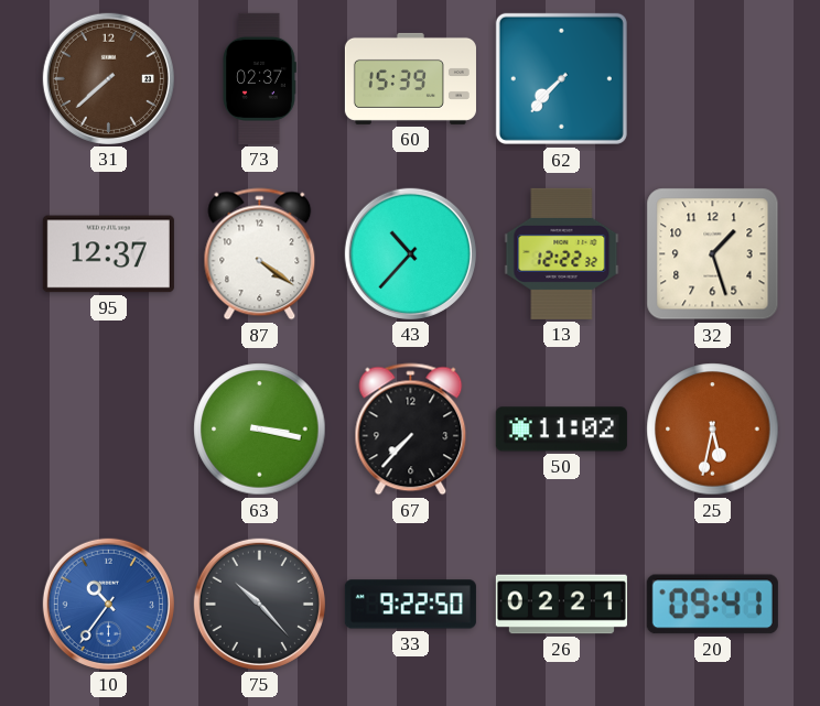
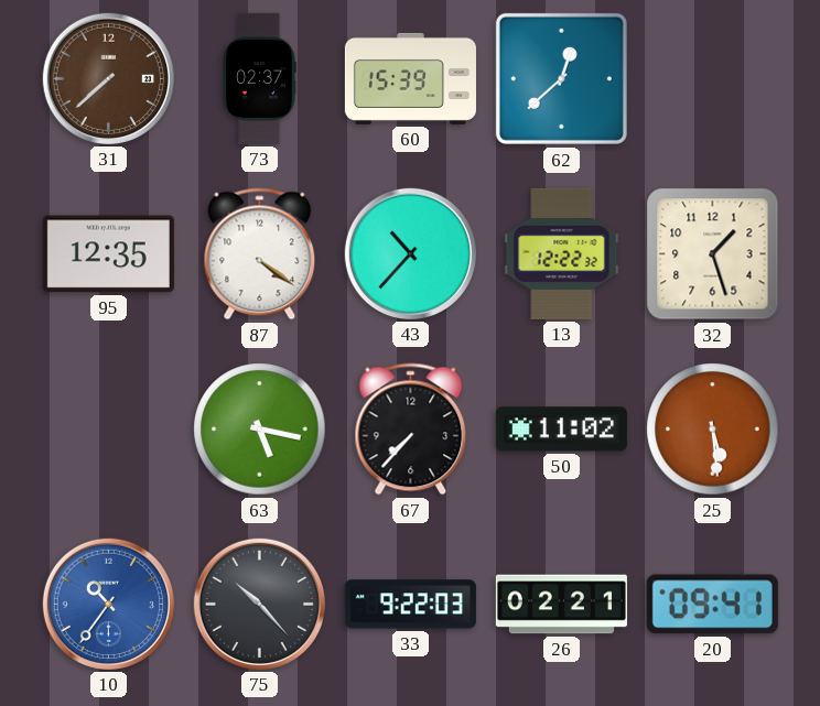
62: 7:37 -> 12:38
95: 12:37 -> 12:35
63: 3:17 -> 5:17
25: 5:32 -> 5:29
33: 9:22:50 -> 9:22:03
